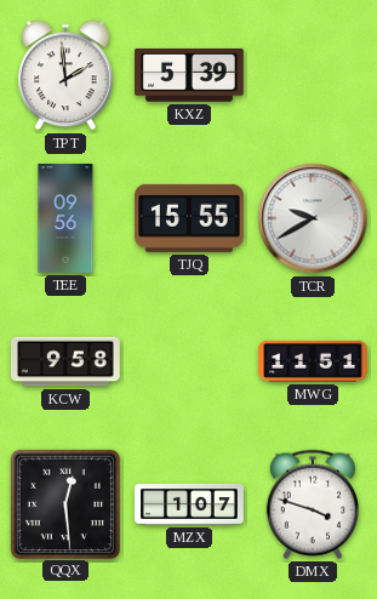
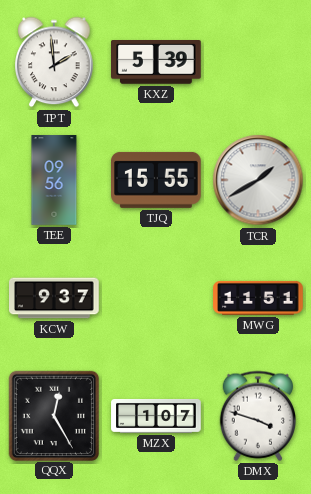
TCR: 9:40 -> 1:40
KCW: 9:58 -> 9:37
QQX: 12:29 -> 12:25
